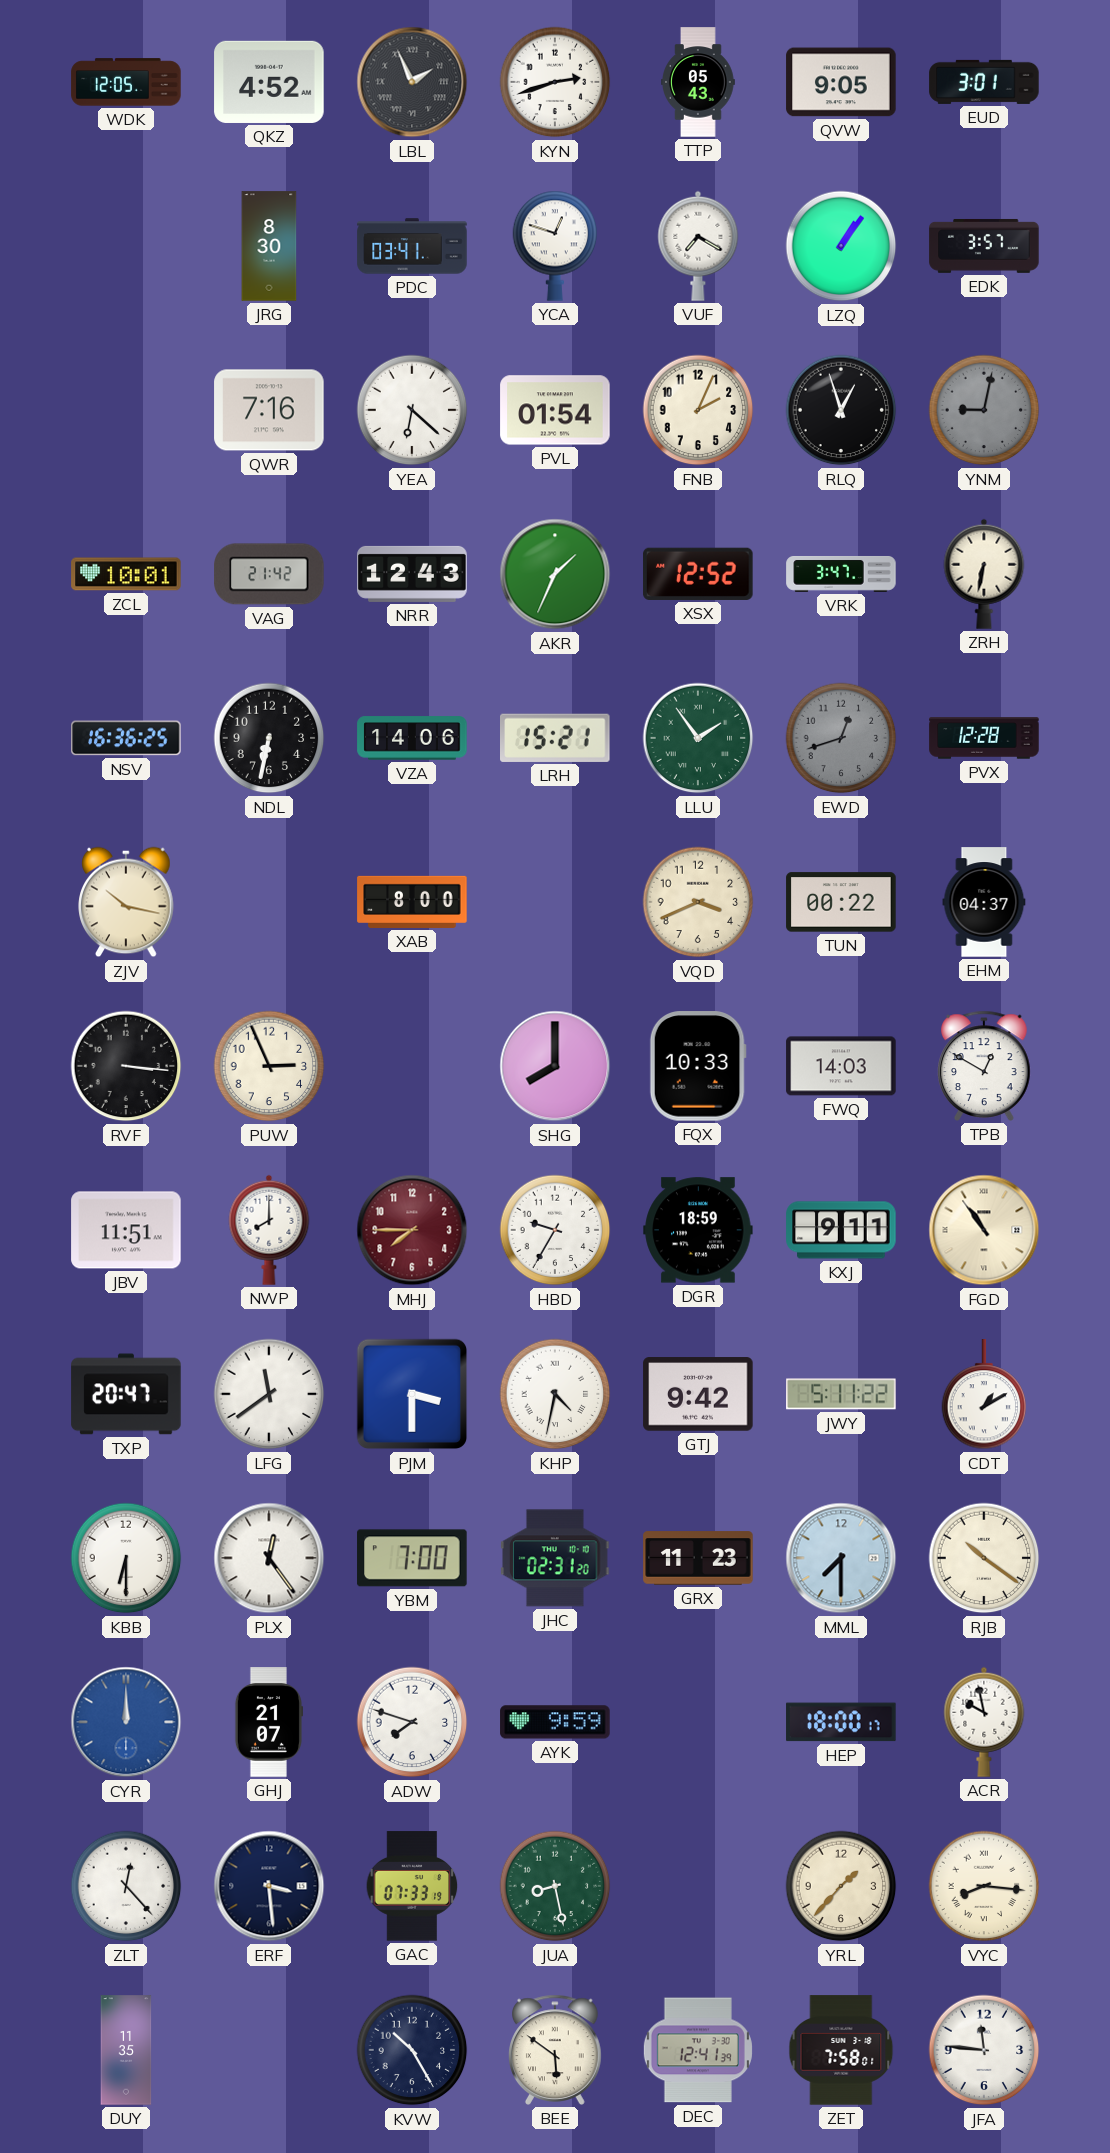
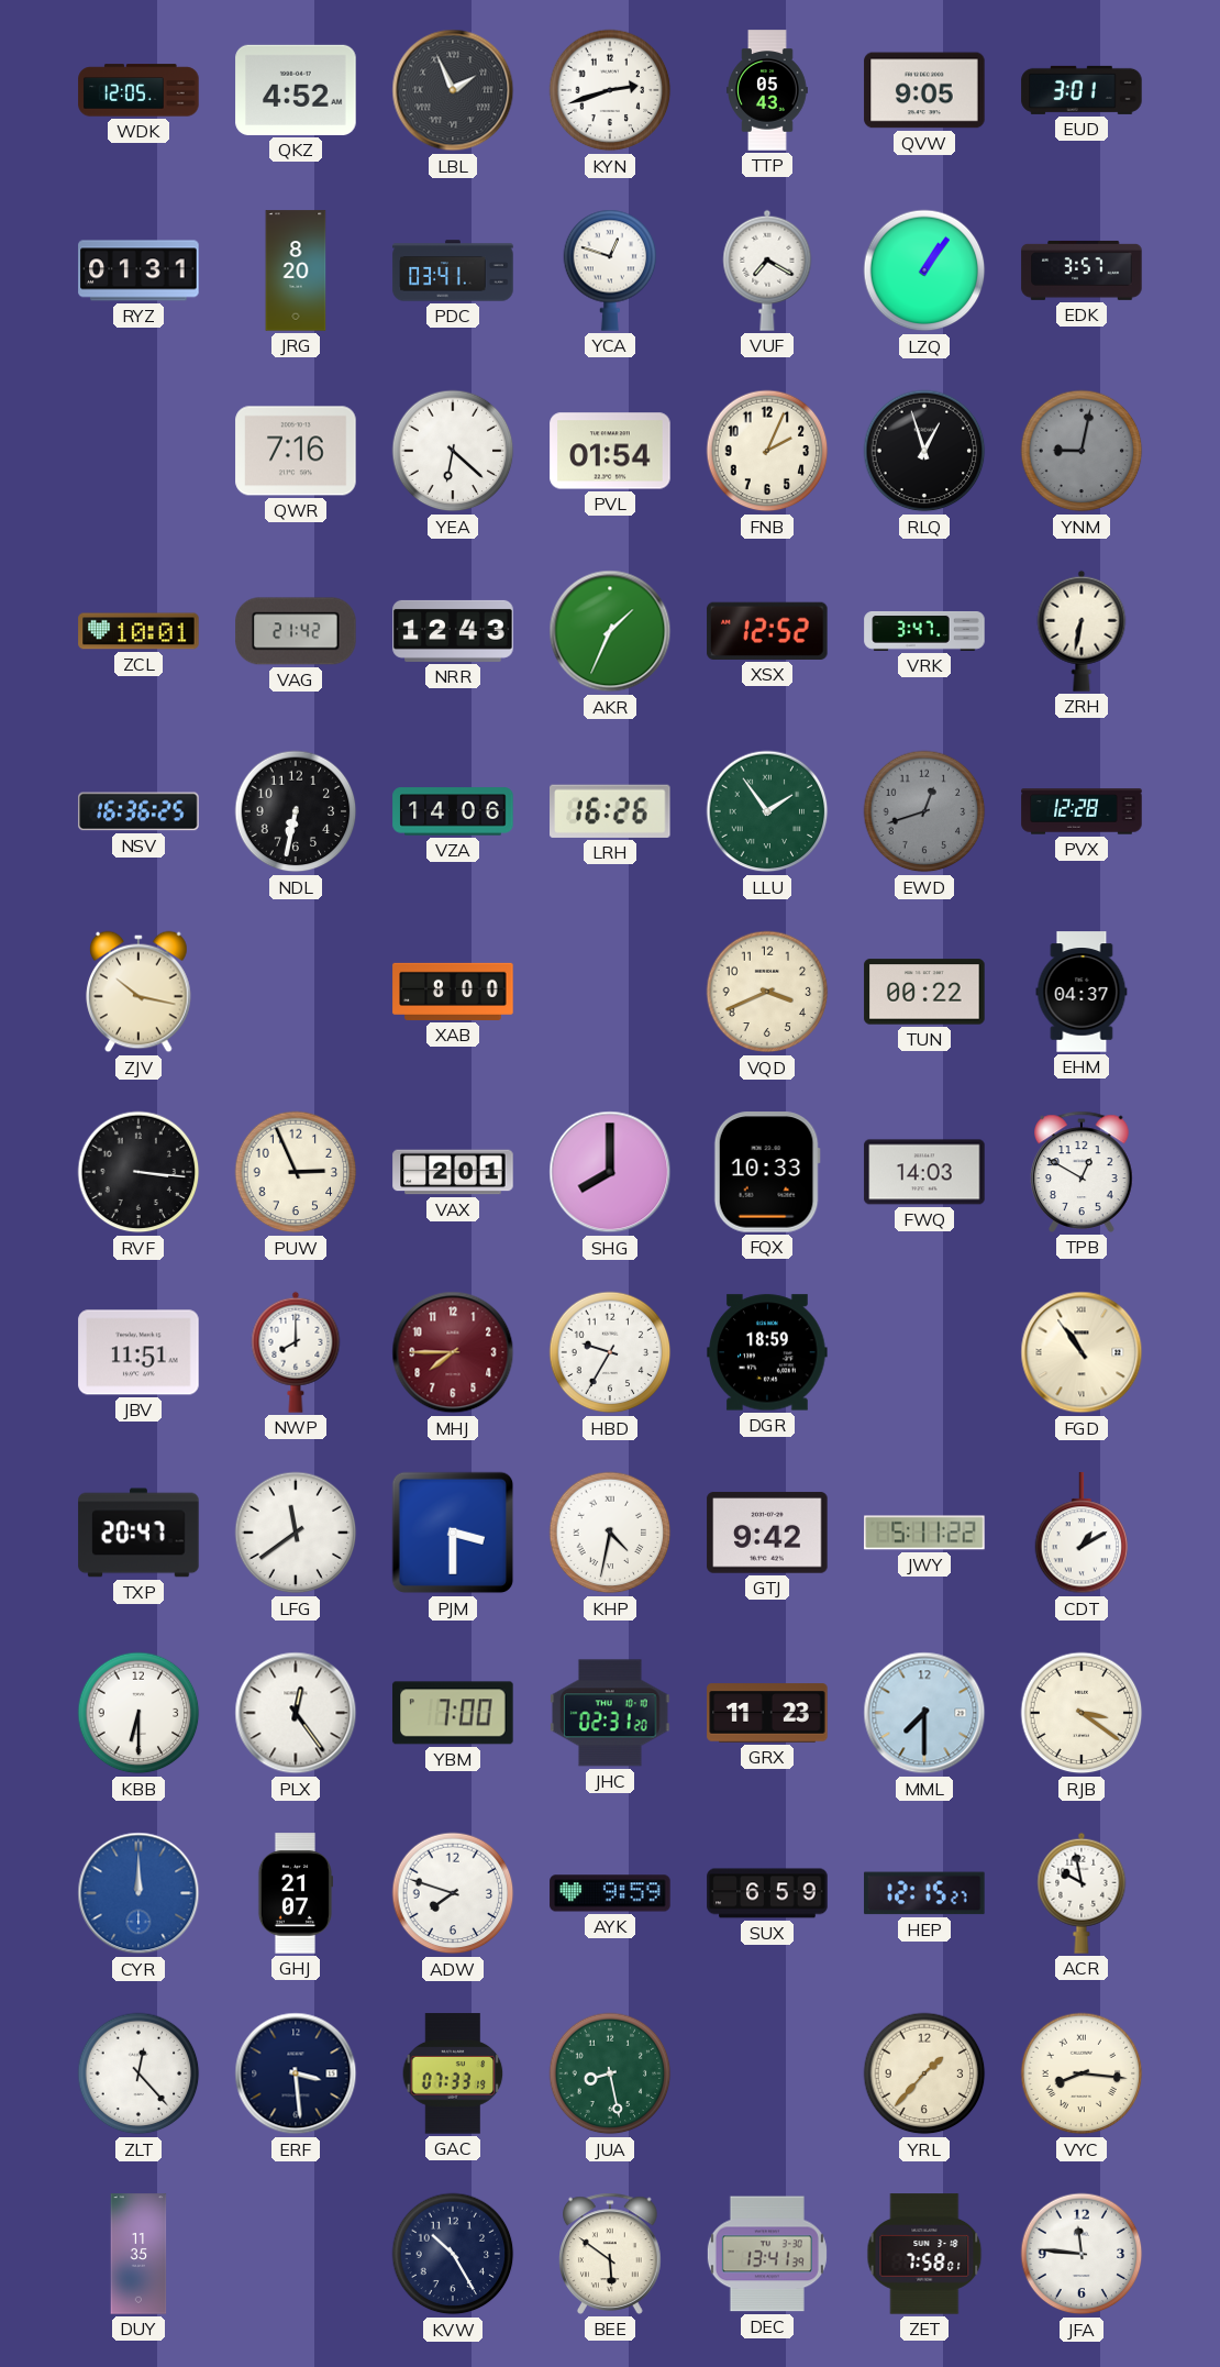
RYZ: none -> 01:31
JRG: 8:30 -> 8:20
LRH: 15:21 -> 16:26
VAX: none -> 2:01
KXJ: 9:11 -> none
RJB: 10:21 -> 3:21
SUX: none -> 6:59
HEP: 18:00 -> 12:15
DEC: 12:41 -> 13:41
